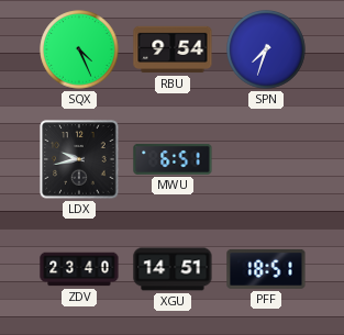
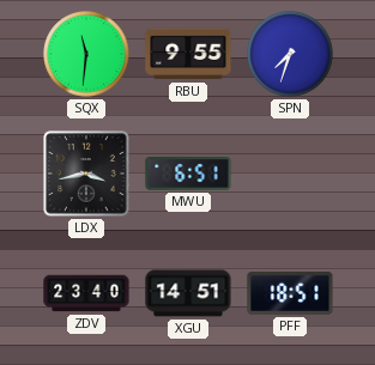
SQX: 4:26 -> 11:31
RBU: 9:54 -> 9:55
LDX: 9:43 -> 3:43
